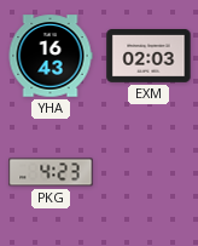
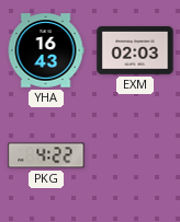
PKG: 4:23 -> 4:22
